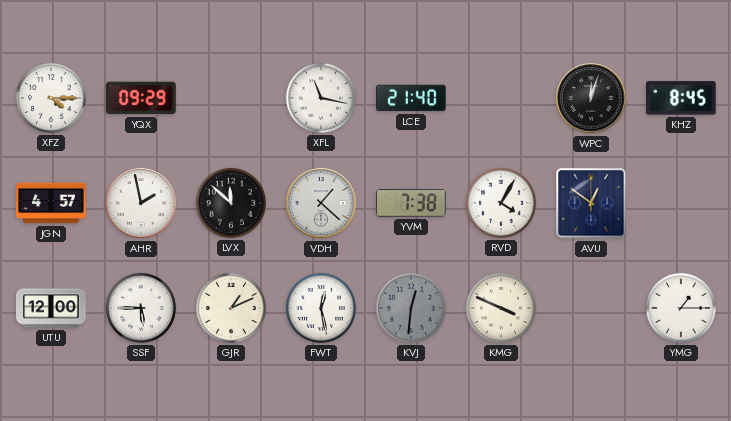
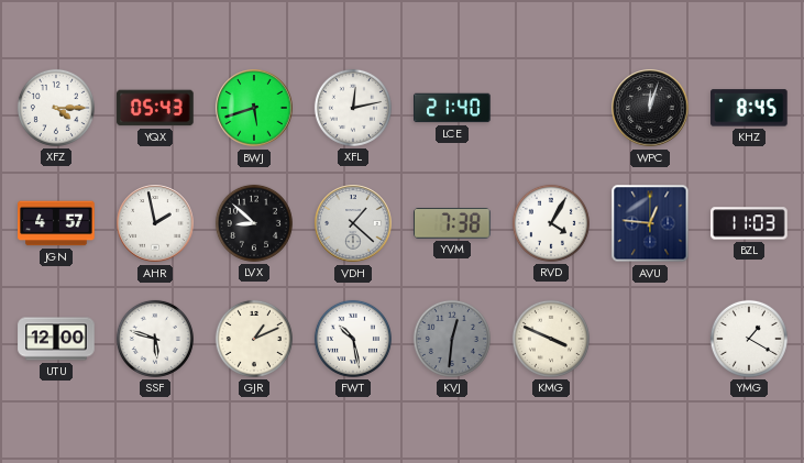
YQX: 09:29 -> 05:43
BWJ: none -> 5:42
XFL: 11:17 -> 12:13
LVX: 11:52 -> 8:52
AVU: 12:51 -> 12:46
BZL: none -> 11:03
SSF: 5:45 -> 5:48
FWT: 12:28 -> 10:28
YMG: 1:15 -> 1:20
